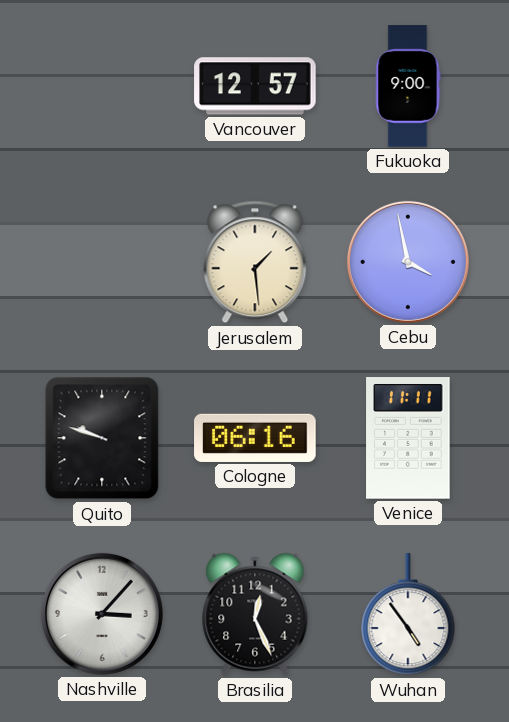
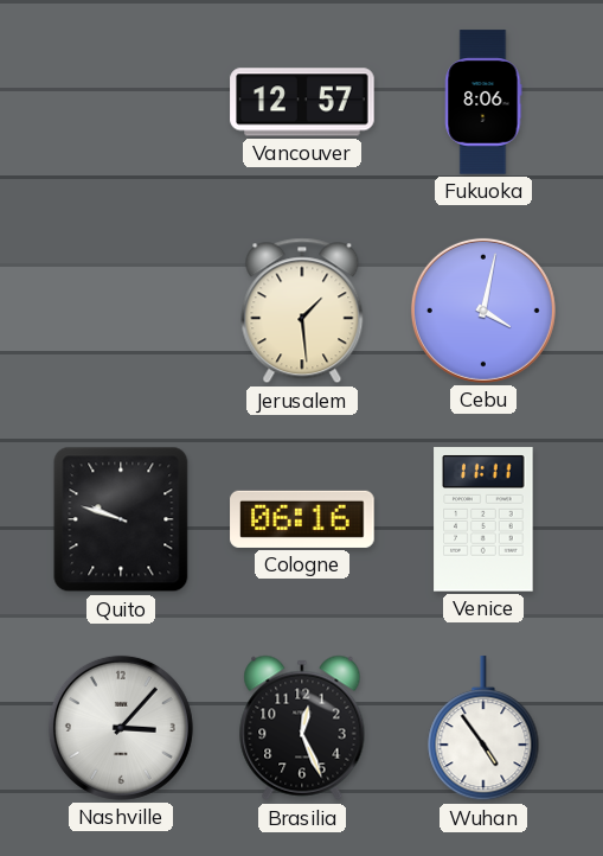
Fukuoka: 9:00 -> 8:06
Cebu: 3:58 -> 4:02
